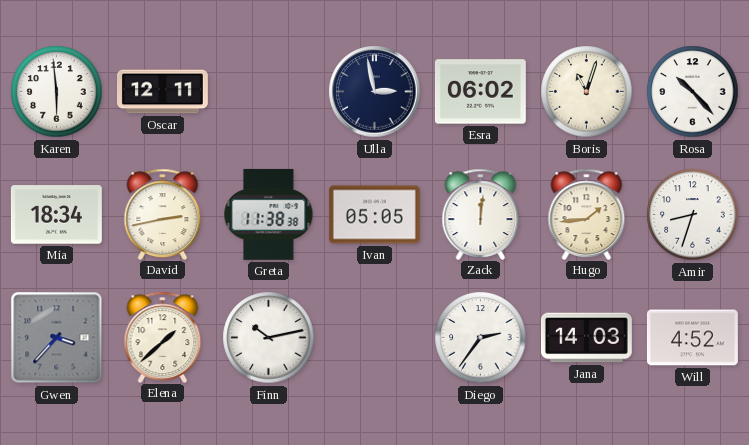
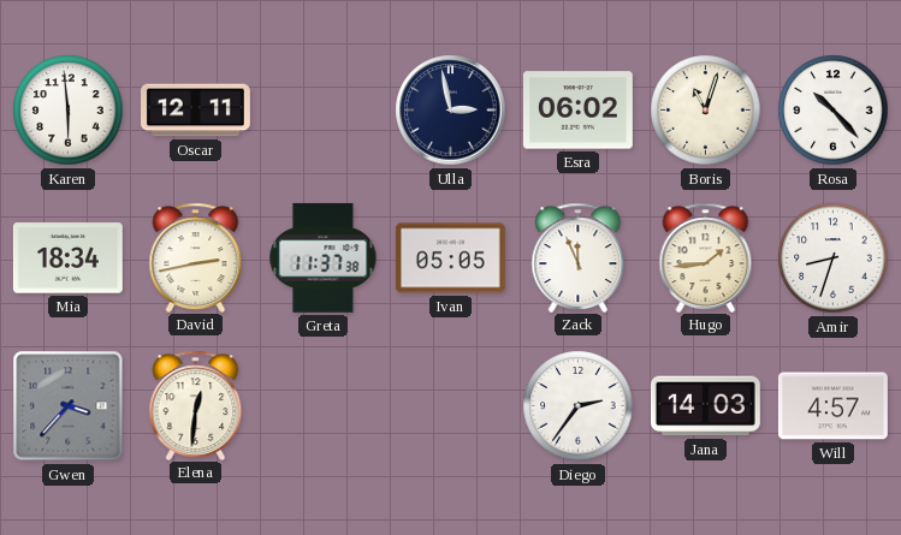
Greta: 11:38 -> 11:37
Zack: 12:01 -> 11:56
Elena: 1:38 -> 12:31
Finn: 10:13 -> none
Will: 4:52 -> 4:57
